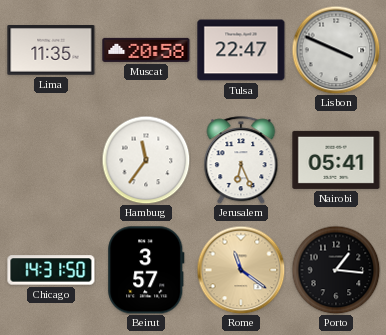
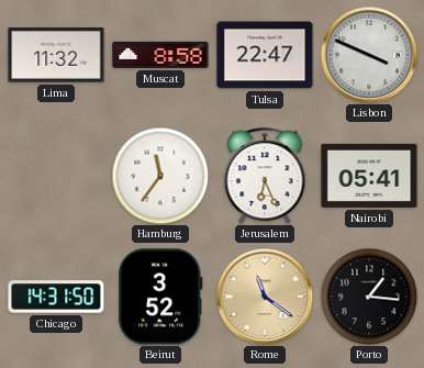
Lima: 11:35 -> 11:32
Muscat: 20:58 -> 8:58
Beirut: 3:57 -> 3:52
